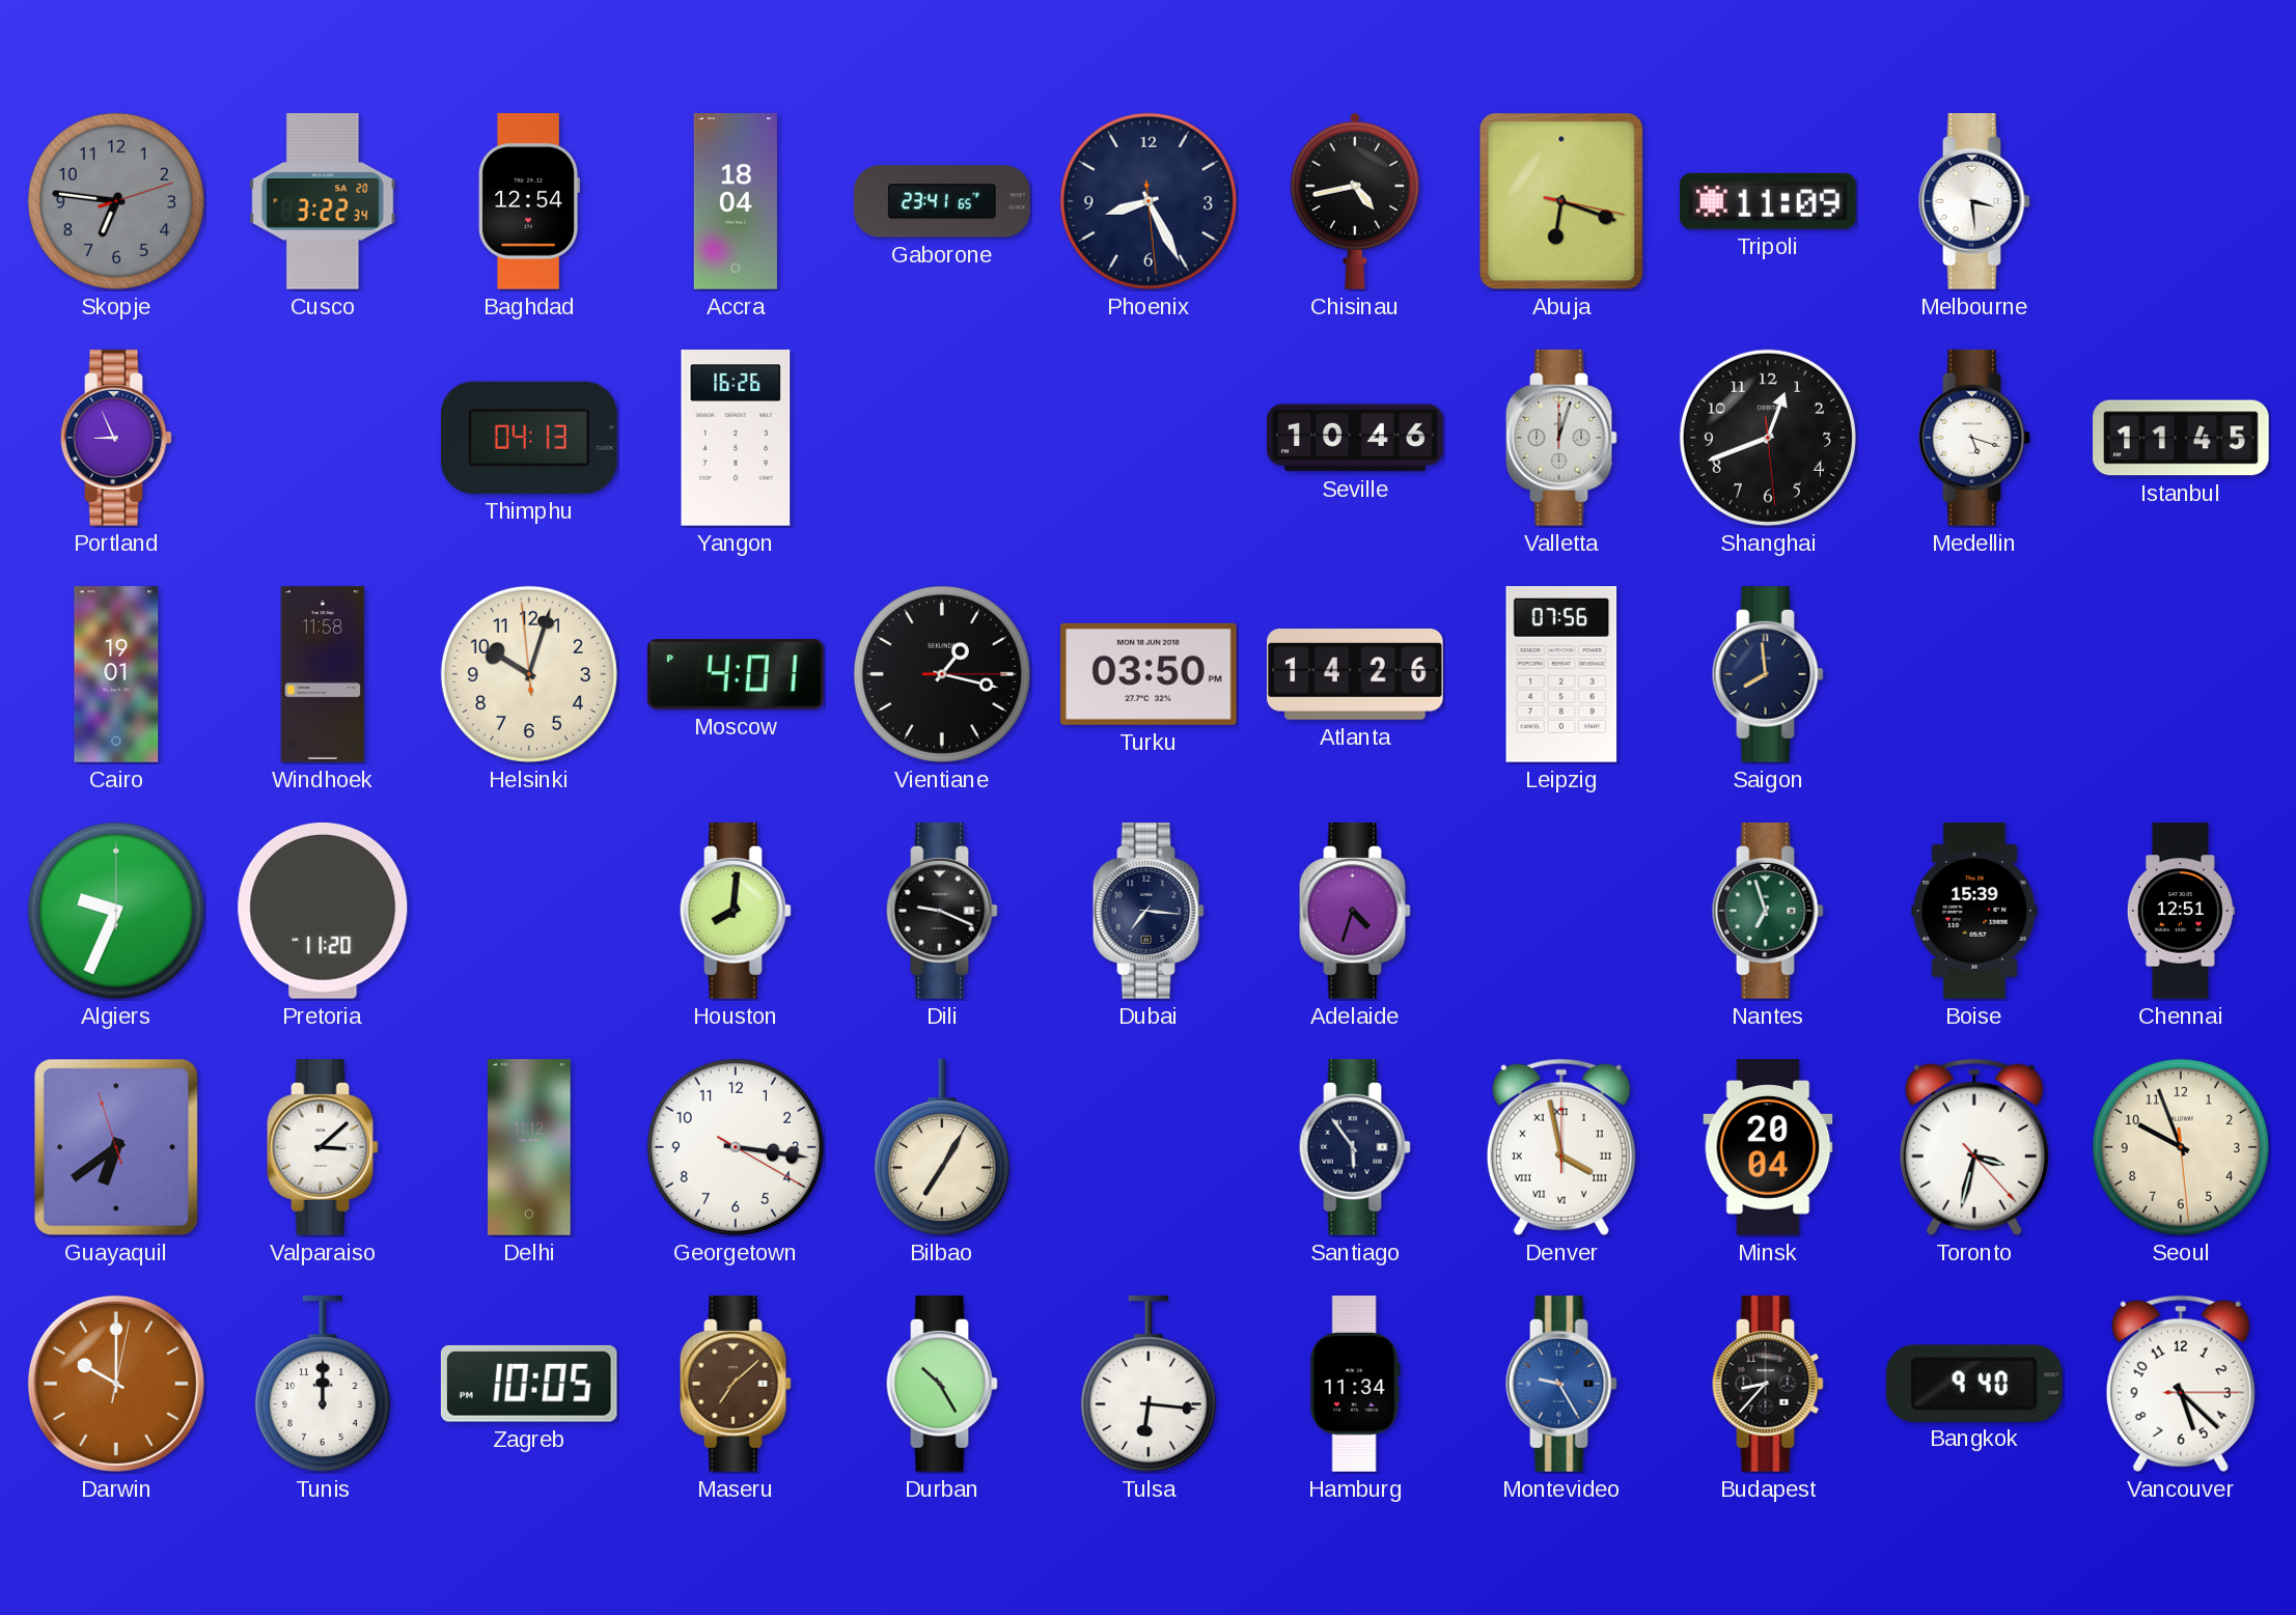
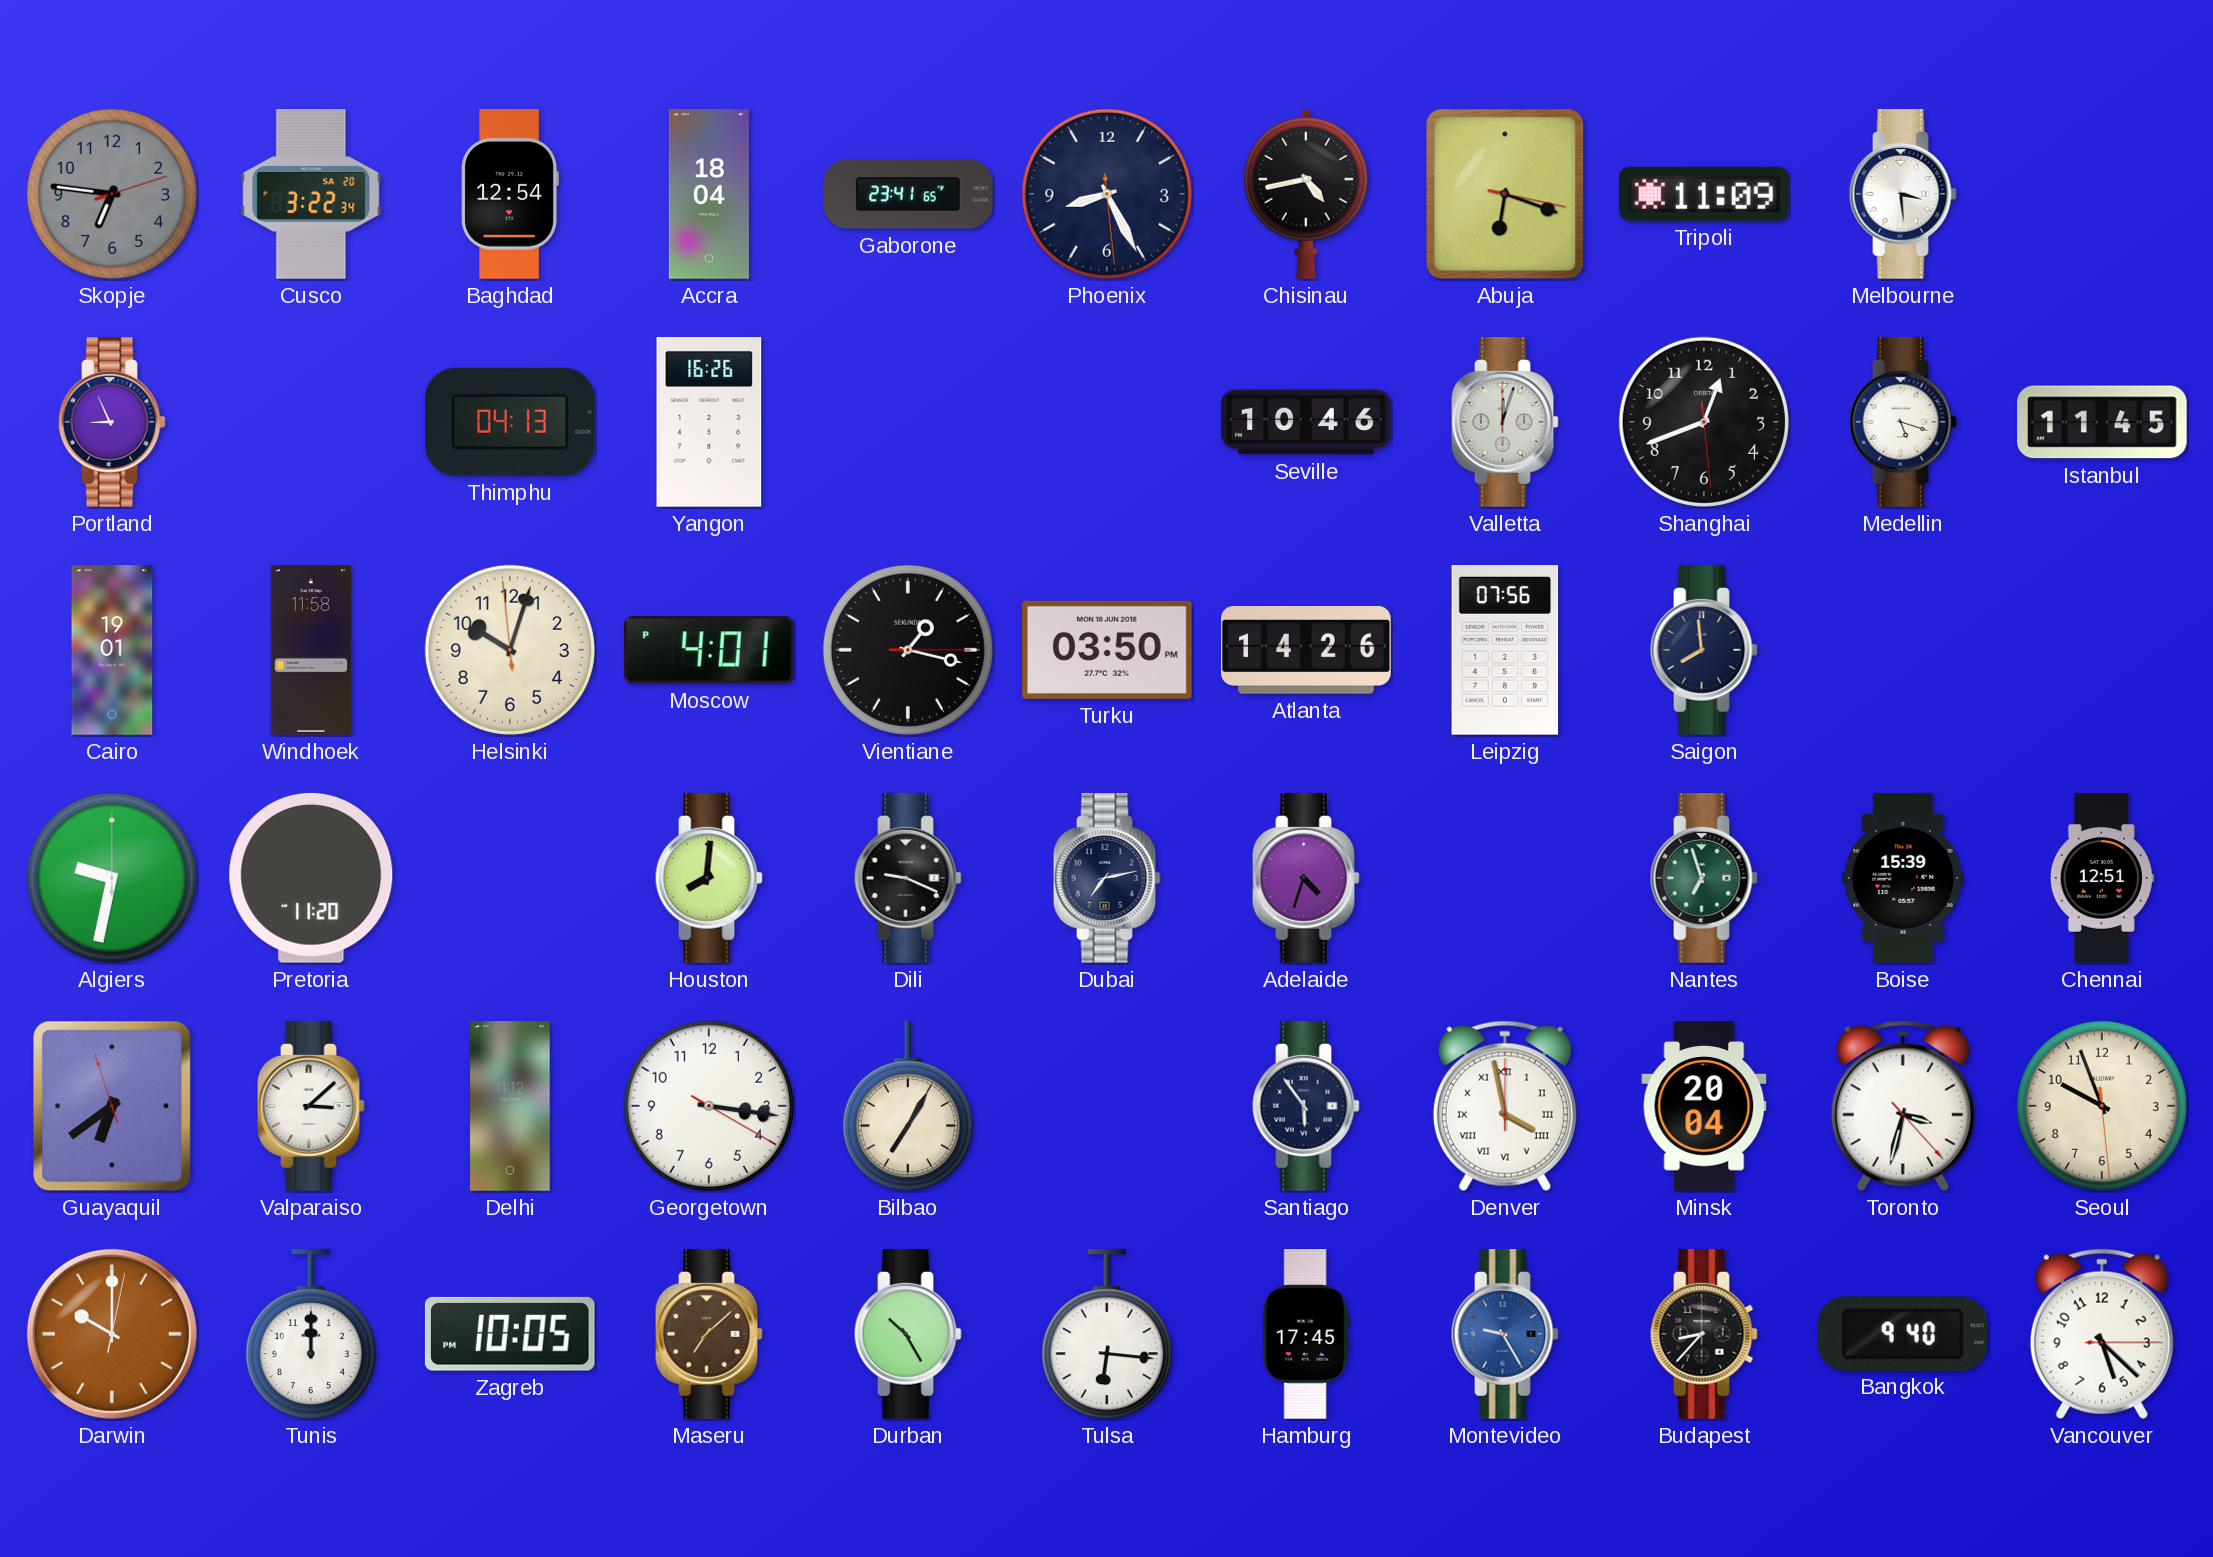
Algiers: 9:34 -> 9:32
Dubai: 7:16 -> 7:13
Hamburg: 11:34 -> 17:45
